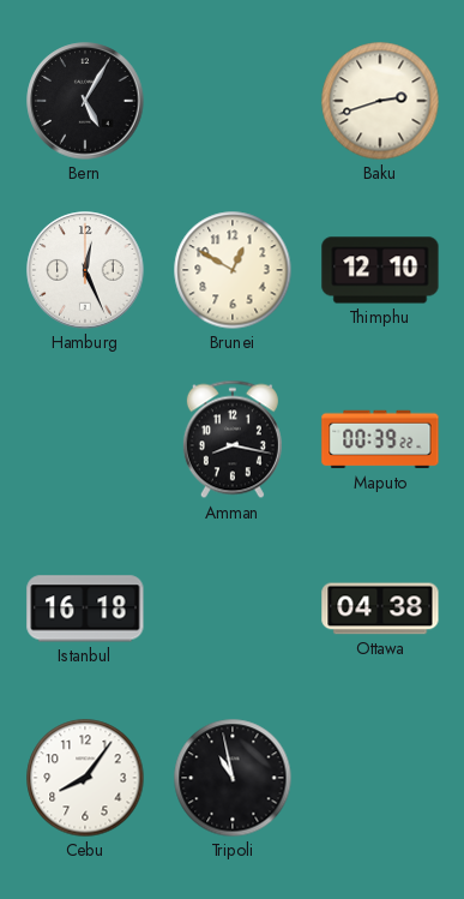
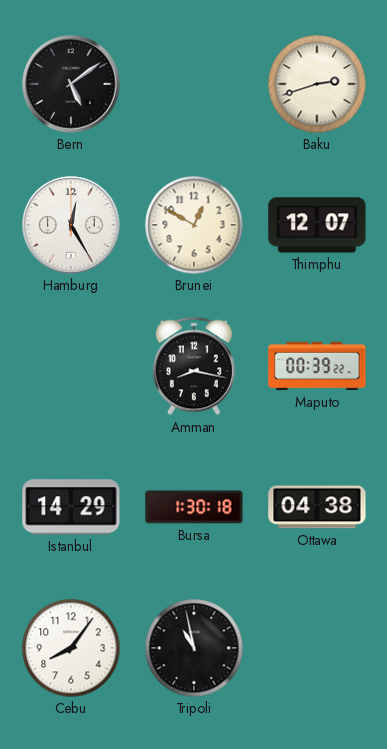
Bern: 5:05 -> 5:09
Hamburg: 12:26 -> 12:25
Thimphu: 12:10 -> 12:07
Istanbul: 16:18 -> 14:29
Bursa: none -> 1:30
